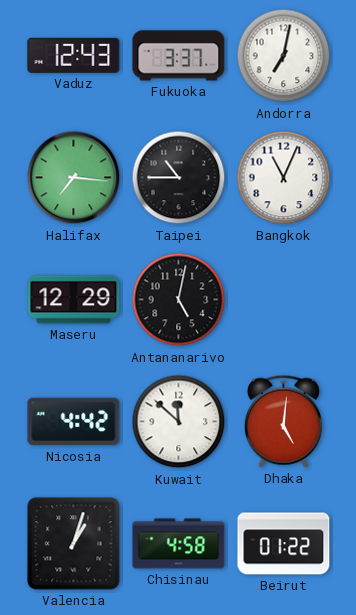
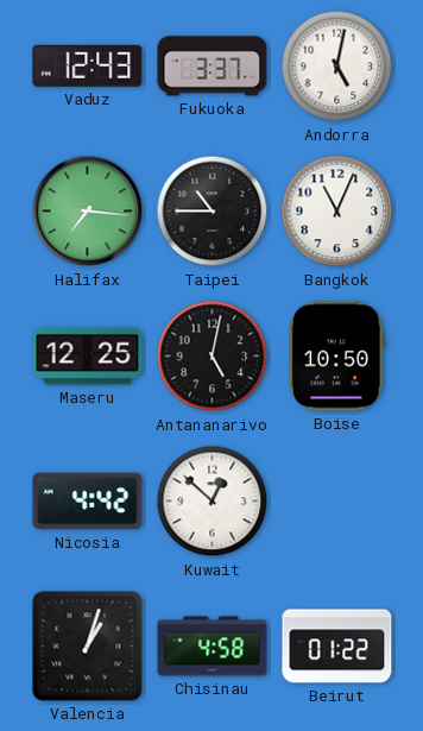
Andorra: 7:02 -> 5:02
Maseru: 12:29 -> 12:25
Boise: none -> 10:50
Kuwait: 11:52 -> 12:52
Dhaka: 5:01 -> none
